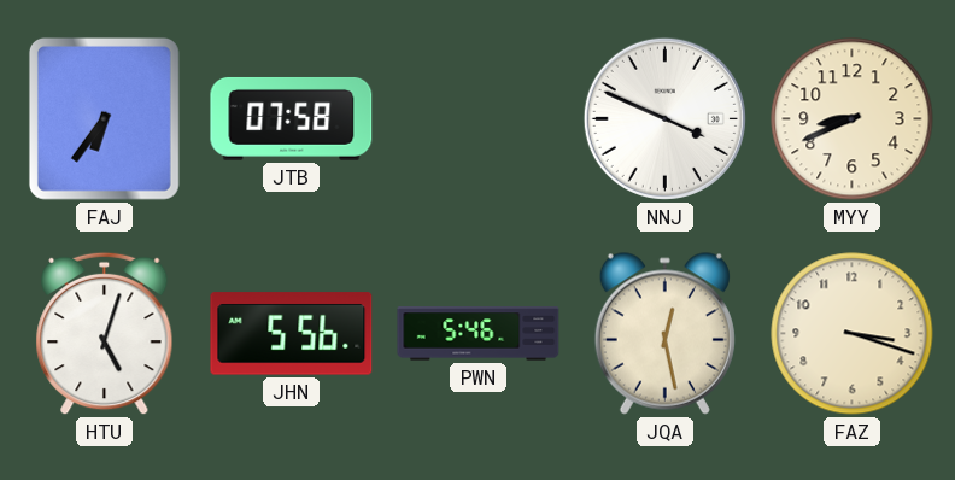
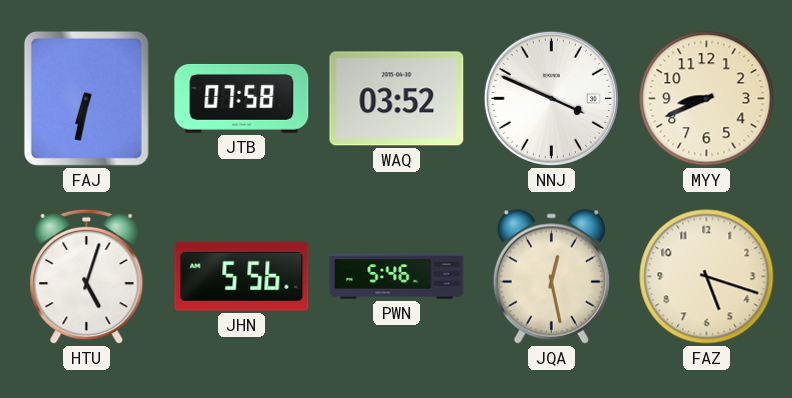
FAJ: 6:36 -> 6:32
WAQ: none -> 03:52
FAZ: 3:18 -> 5:18
